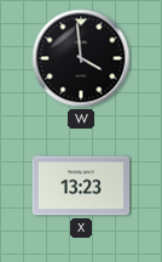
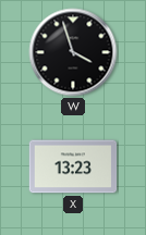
W: 3:59 -> 3:57
